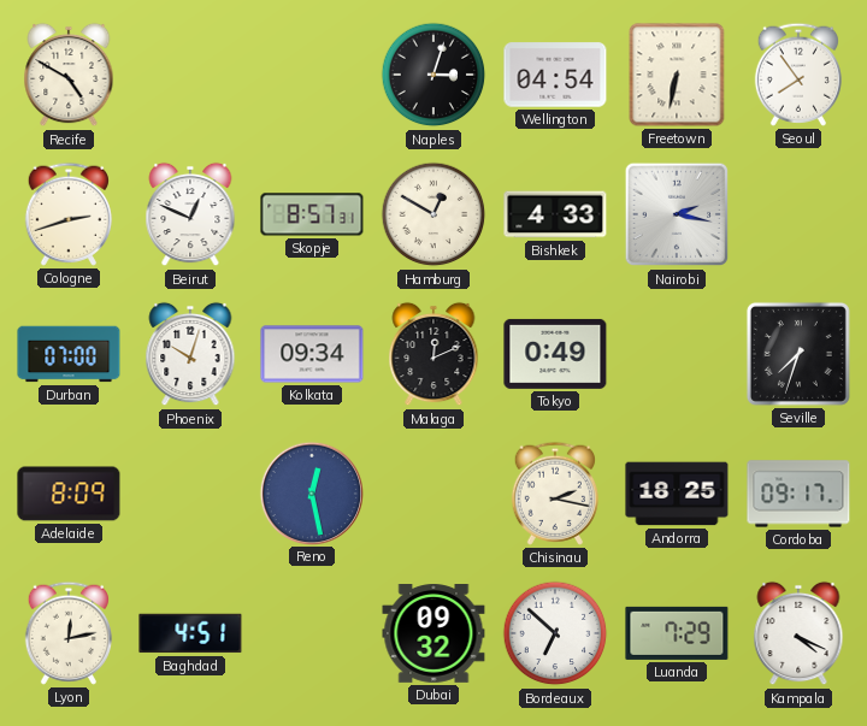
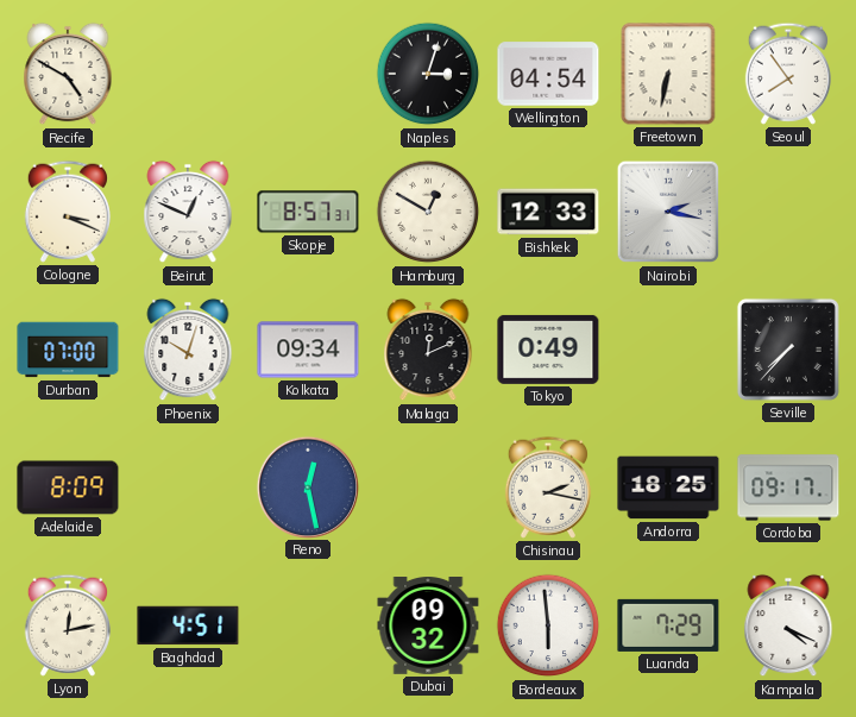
Cologne: 2:42 -> 3:19
Bishkek: 4:33 -> 12:33
Seville: 7:33 -> 7:37
Bordeaux: 6:52 -> 5:59
